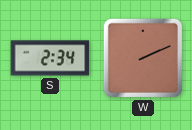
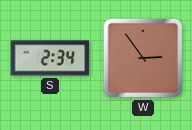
W: 2:11 -> 2:54
